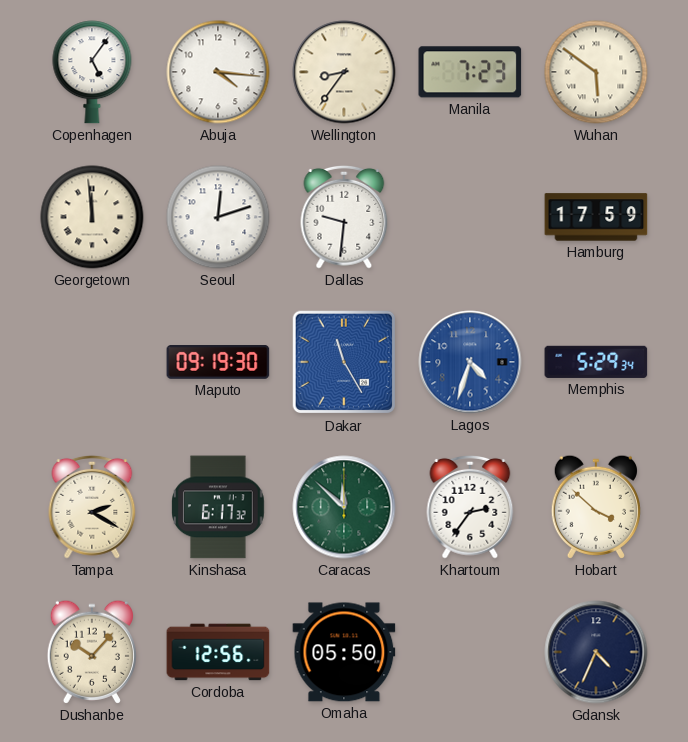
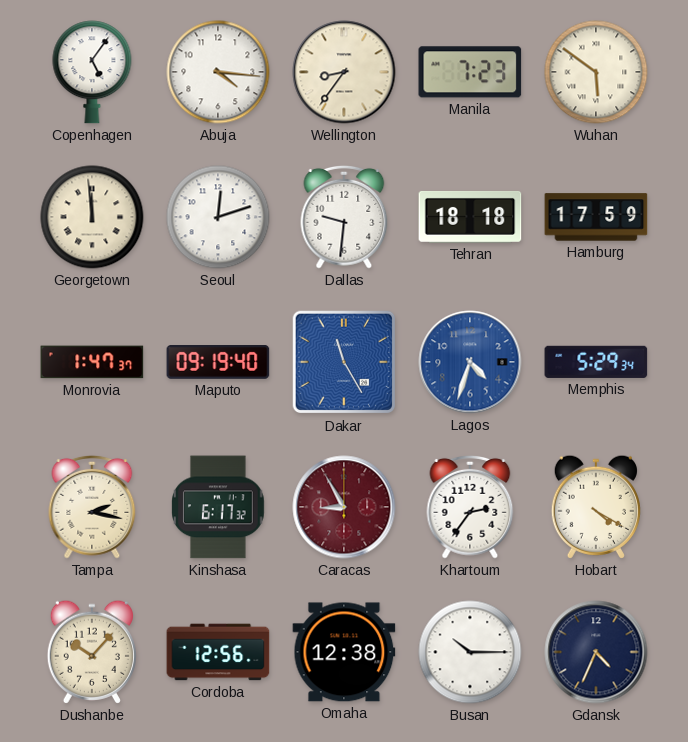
Tehran: none -> 18:18
Monrovia: none -> 1:47
Maputo: 09:19:30 -> 09:19:40
Tampa: 2:20 -> 2:17
Caracas: 11:52 -> 8:55
Caracas dial: green -> burgundy
Hobart: 3:52 -> 4:20
Omaha: 05:50 -> 12:38
Busan: none -> 10:15
